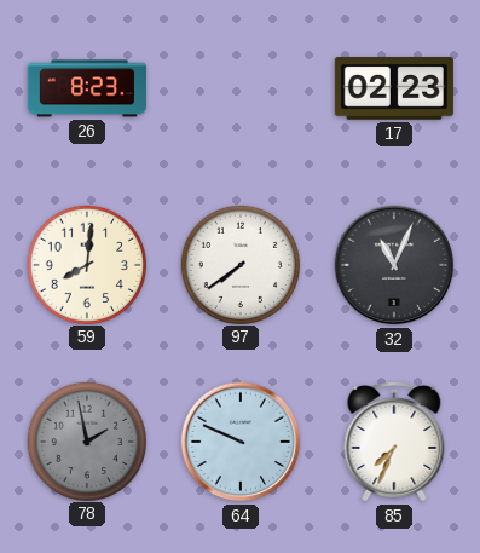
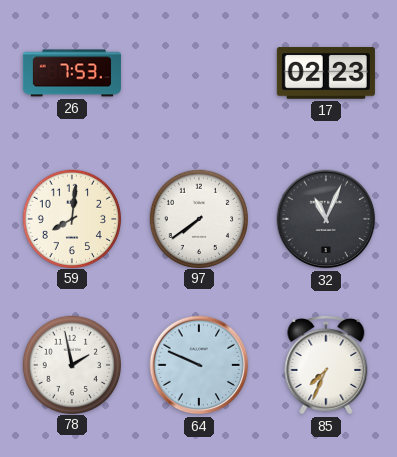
26: 8:23 -> 7:53
78 dial: grey -> white
